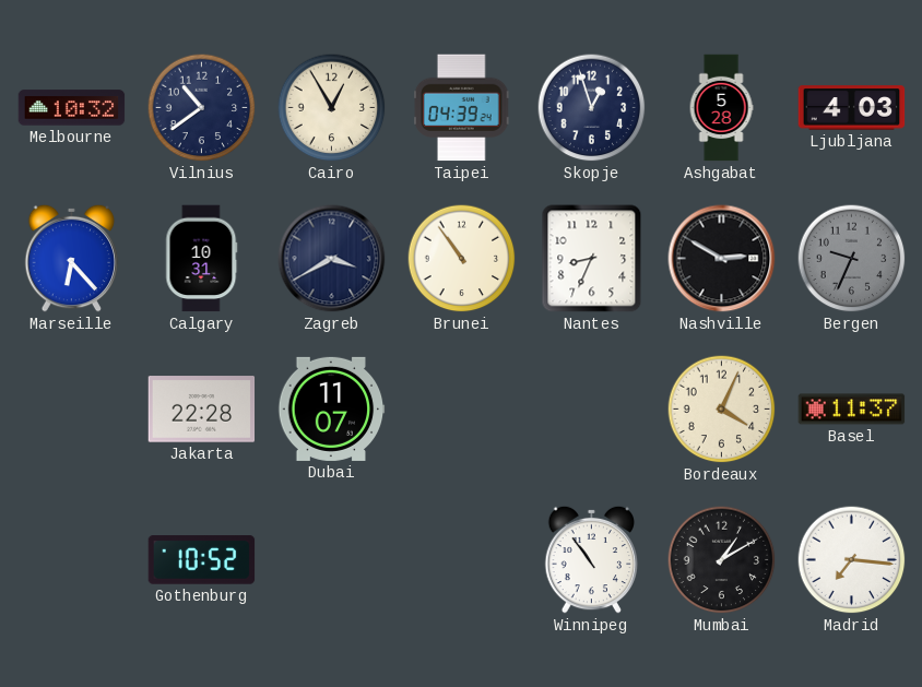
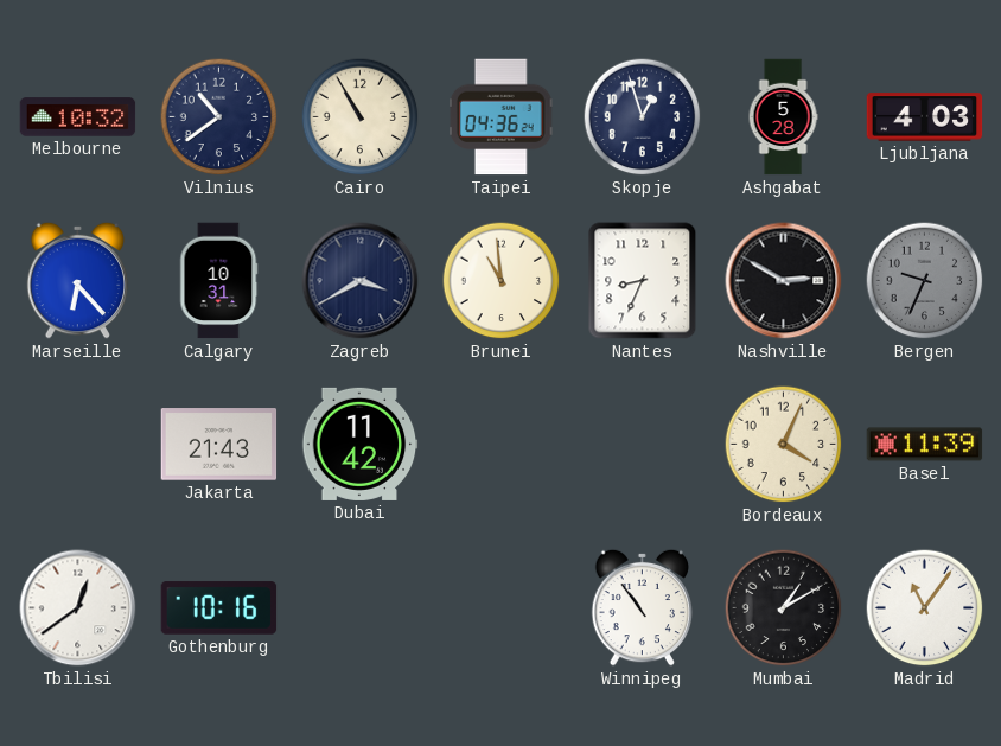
Cairo: 12:55 -> 10:55
Taipei: 04:39 -> 04:36
Brunei: 10:54 -> 10:59
Jakarta: 22:28 -> 21:43
Dubai: 11:07 -> 11:42
Basel: 11:37 -> 11:39
Tbilisi: none -> 12:39
Gothenburg: 10:52 -> 10:16
Madrid: 7:16 -> 11:06
